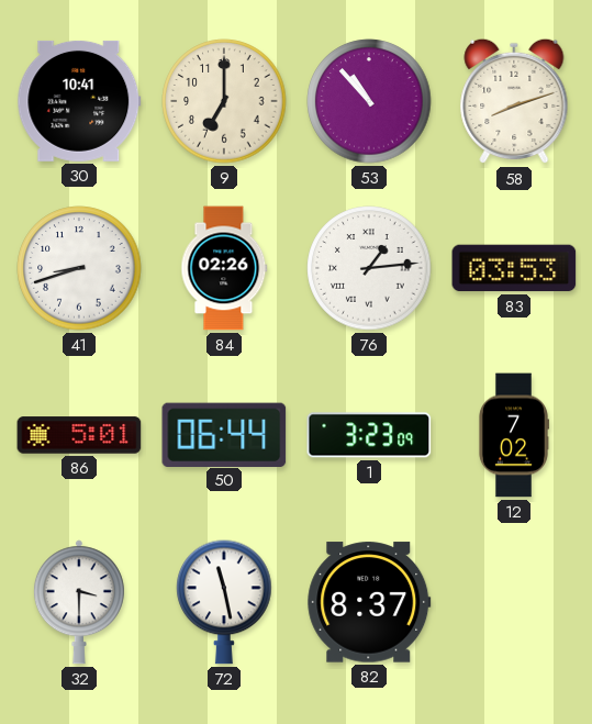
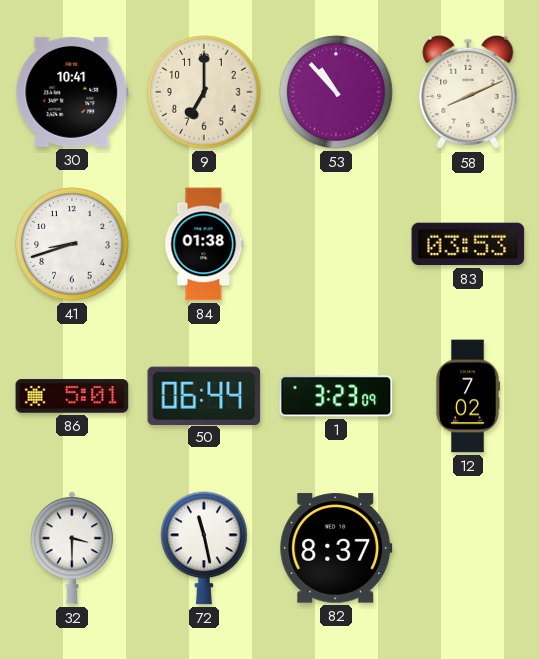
58: 8:12 -> 8:11
84: 02:26 -> 01:38
76: 1:14 -> none
